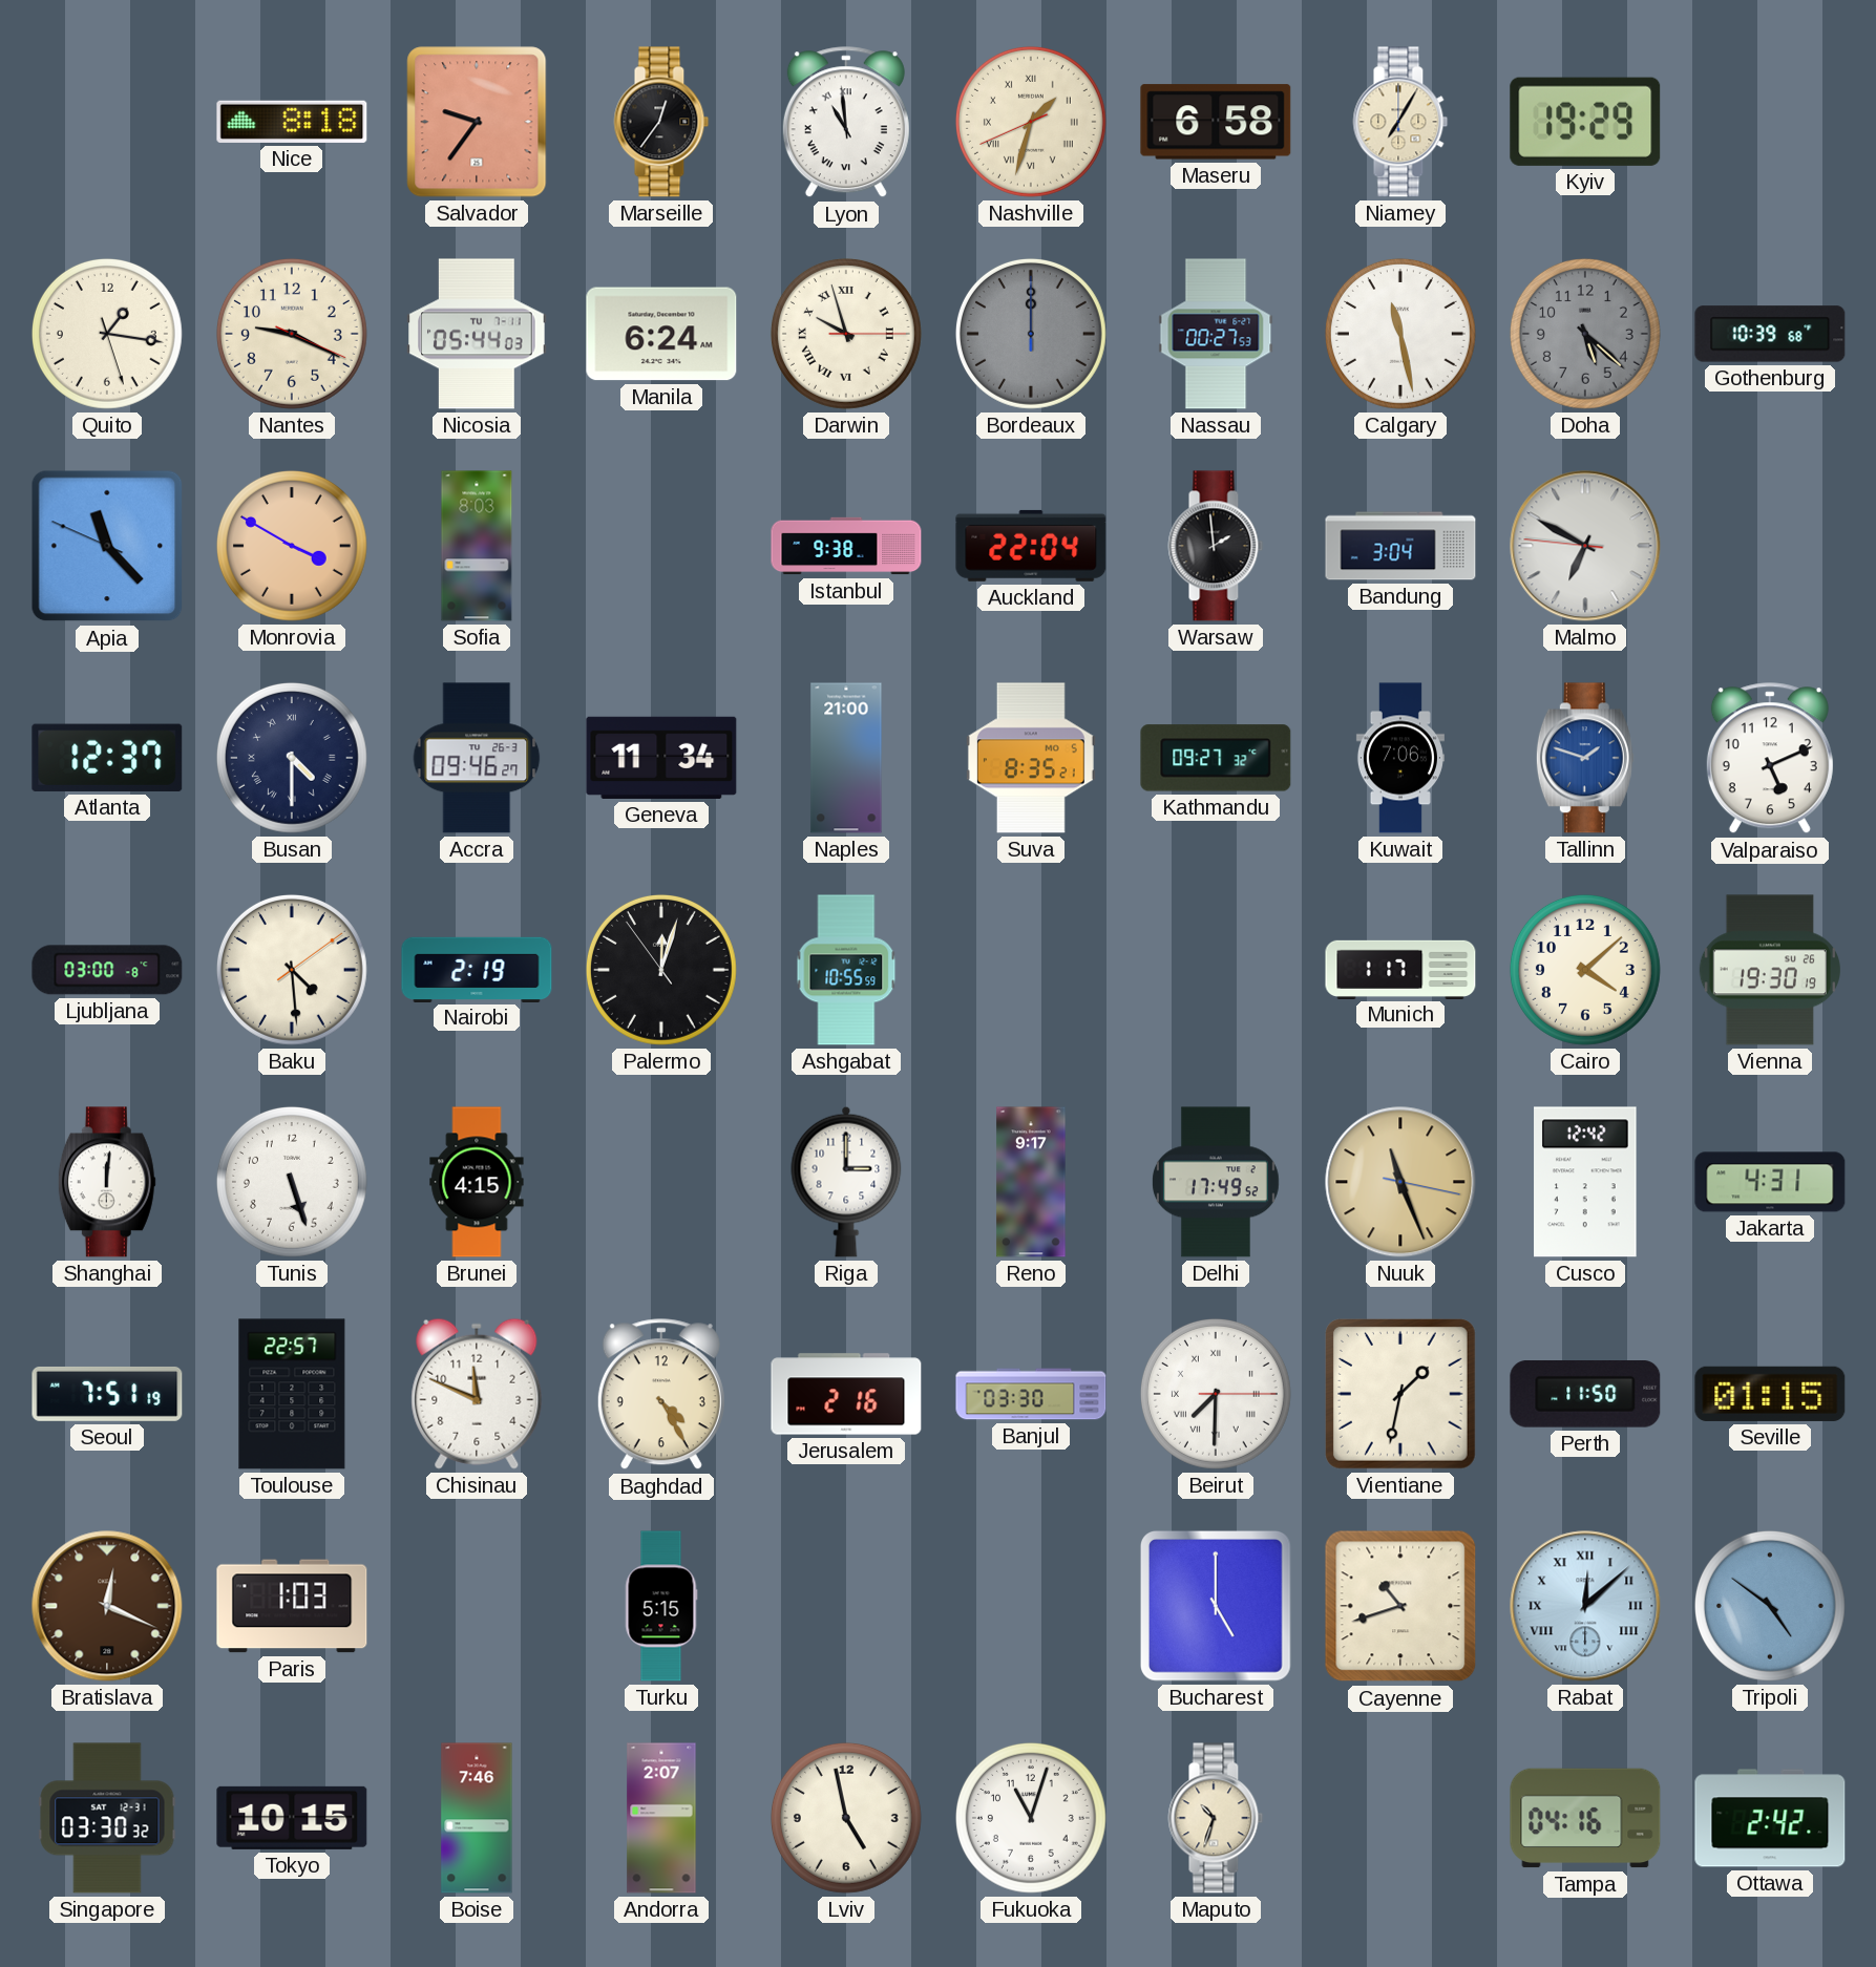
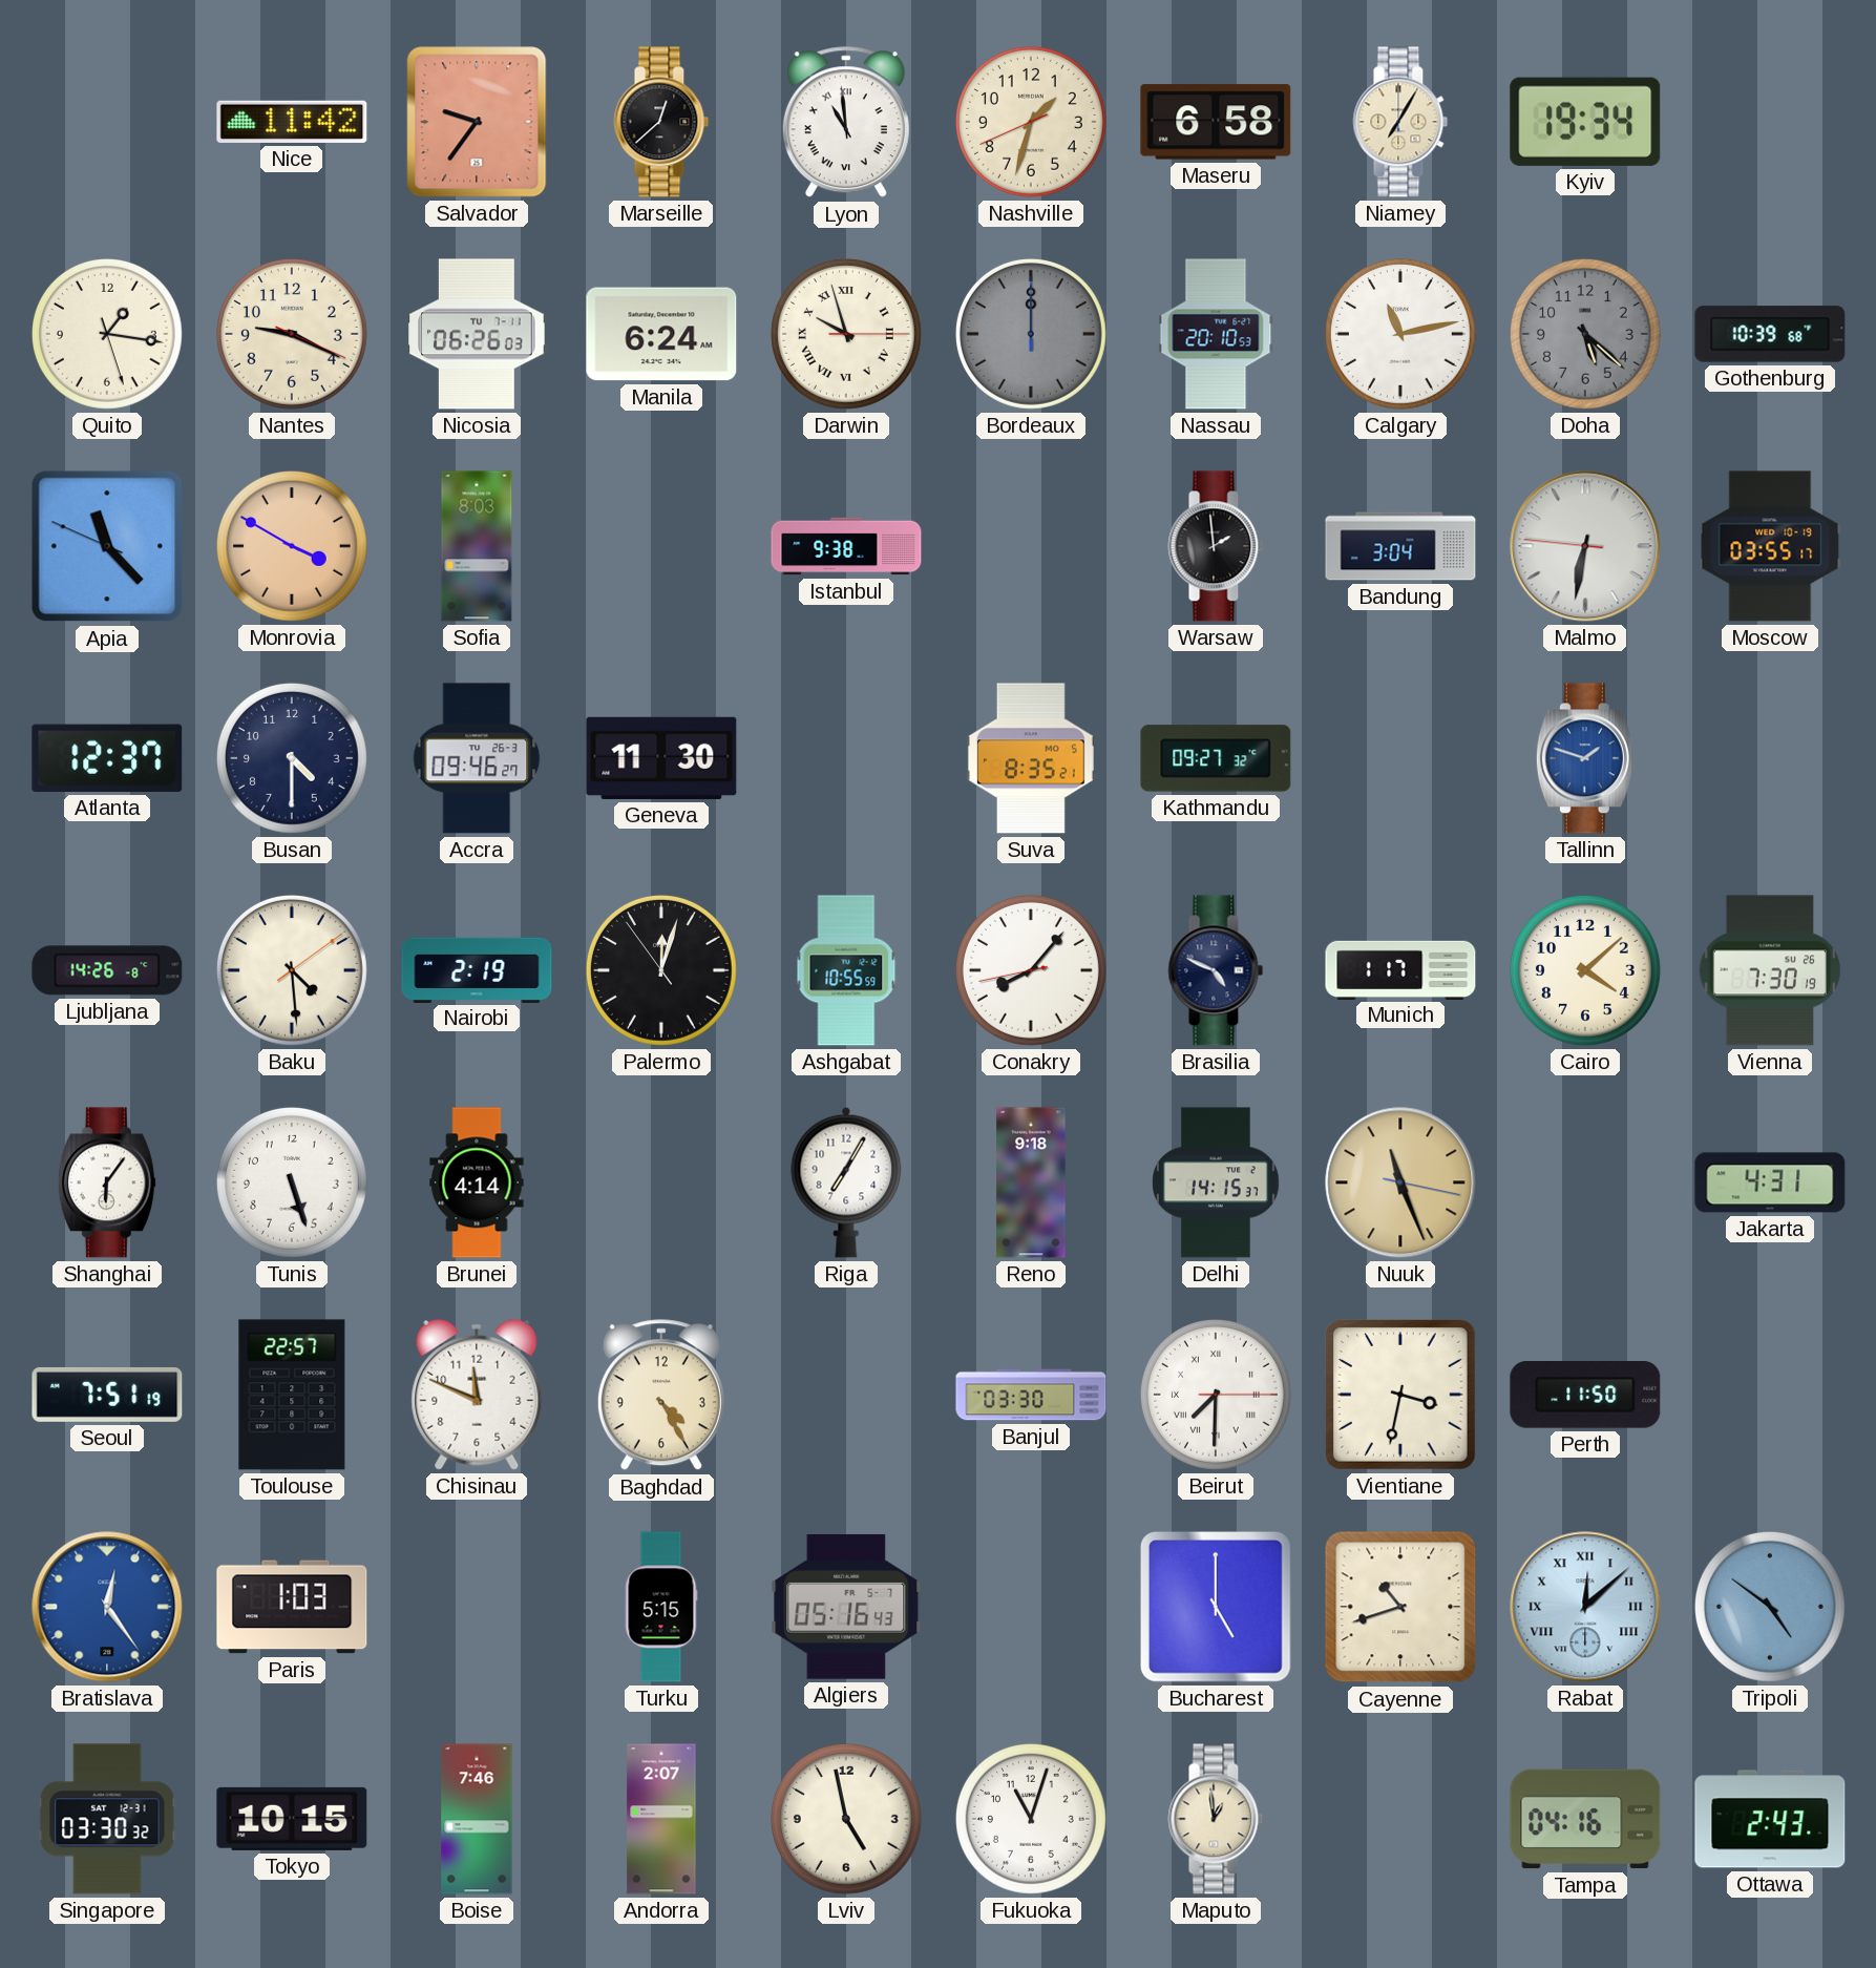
Nice: 8:18 -> 11:42
Marseille: 12:36 -> 12:38
Nashville numerals: Roman -> Arabic
Kyiv: 19:29 -> 19:34
Nicosia: 05:44 -> 06:26
Nassau: 00:27 -> 20:10
Calgary: 11:28 -> 11:13
Auckland: 22:04 -> none
Malmo: 6:49 -> 6:31
Moscow: none -> 03:55
Busan numerals: Roman -> Arabic
Geneva: 11:34 -> 11:30
Naples: 21:00 -> none
Kuwait: 7:06 -> none
Valparaiso: 5:11 -> none
Ljubljana: 03:00 -> 14:26
Conakry: none -> 8:06
Brasilia: none -> 4:49
Vienna: 19:30 -> 7:30
Shanghai: 12:01 -> 6:06
Brunei: 4:15 -> 4:14
Riga: 3:00 -> 7:05
Reno: 9:17 -> 9:18
Delhi: 17:49 -> 14:15
Cusco: 12:42 -> none
Jerusalem: 2:16 -> none
Vientiane: 1:32 -> 3:32
Seville: 01:15 -> none
Bratislava: 12:19 -> 12:24
Bratislava dial: brown -> blue
Algiers: none -> 05:16
Maputo: 10:33 -> 12:59
Ottawa: 2:42 -> 2:43
